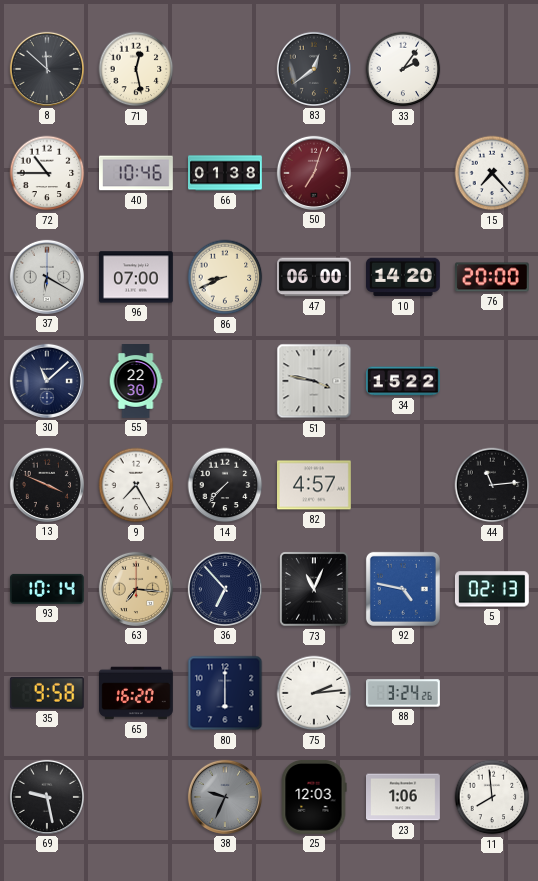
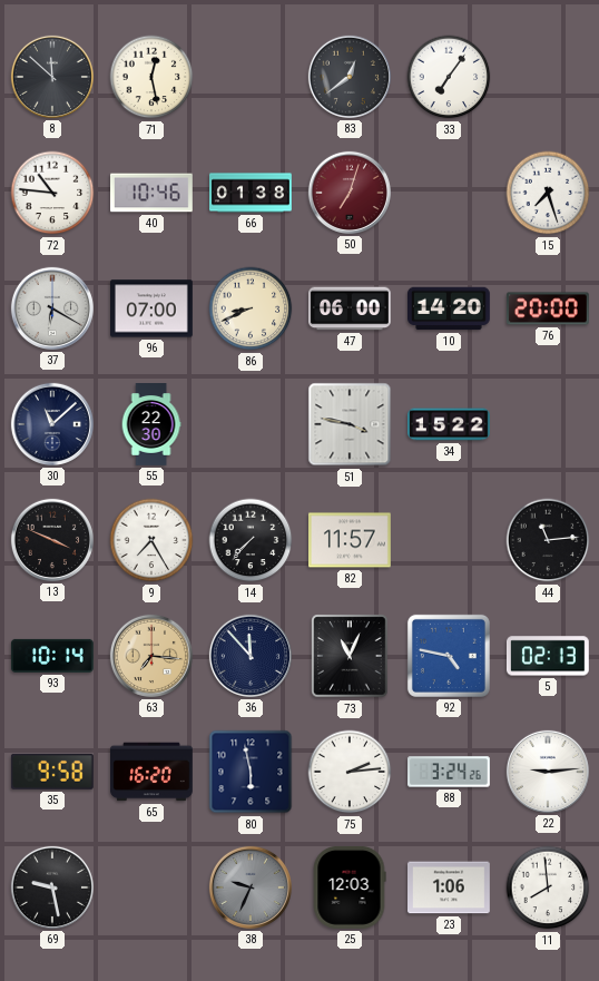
33: 2:06 -> 7:06
72: 10:45 -> 10:46
15: 7:23 -> 7:27
82: 4:57 -> 11:57
36: 6:53 -> 11:53
80: 6:00 -> 5:58
22: none -> 9:14
